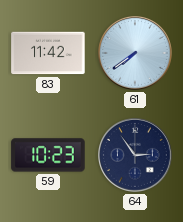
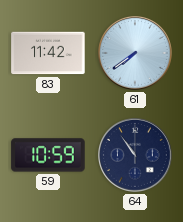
59: 10:23 -> 10:59
64: 2:54 -> 10:54
